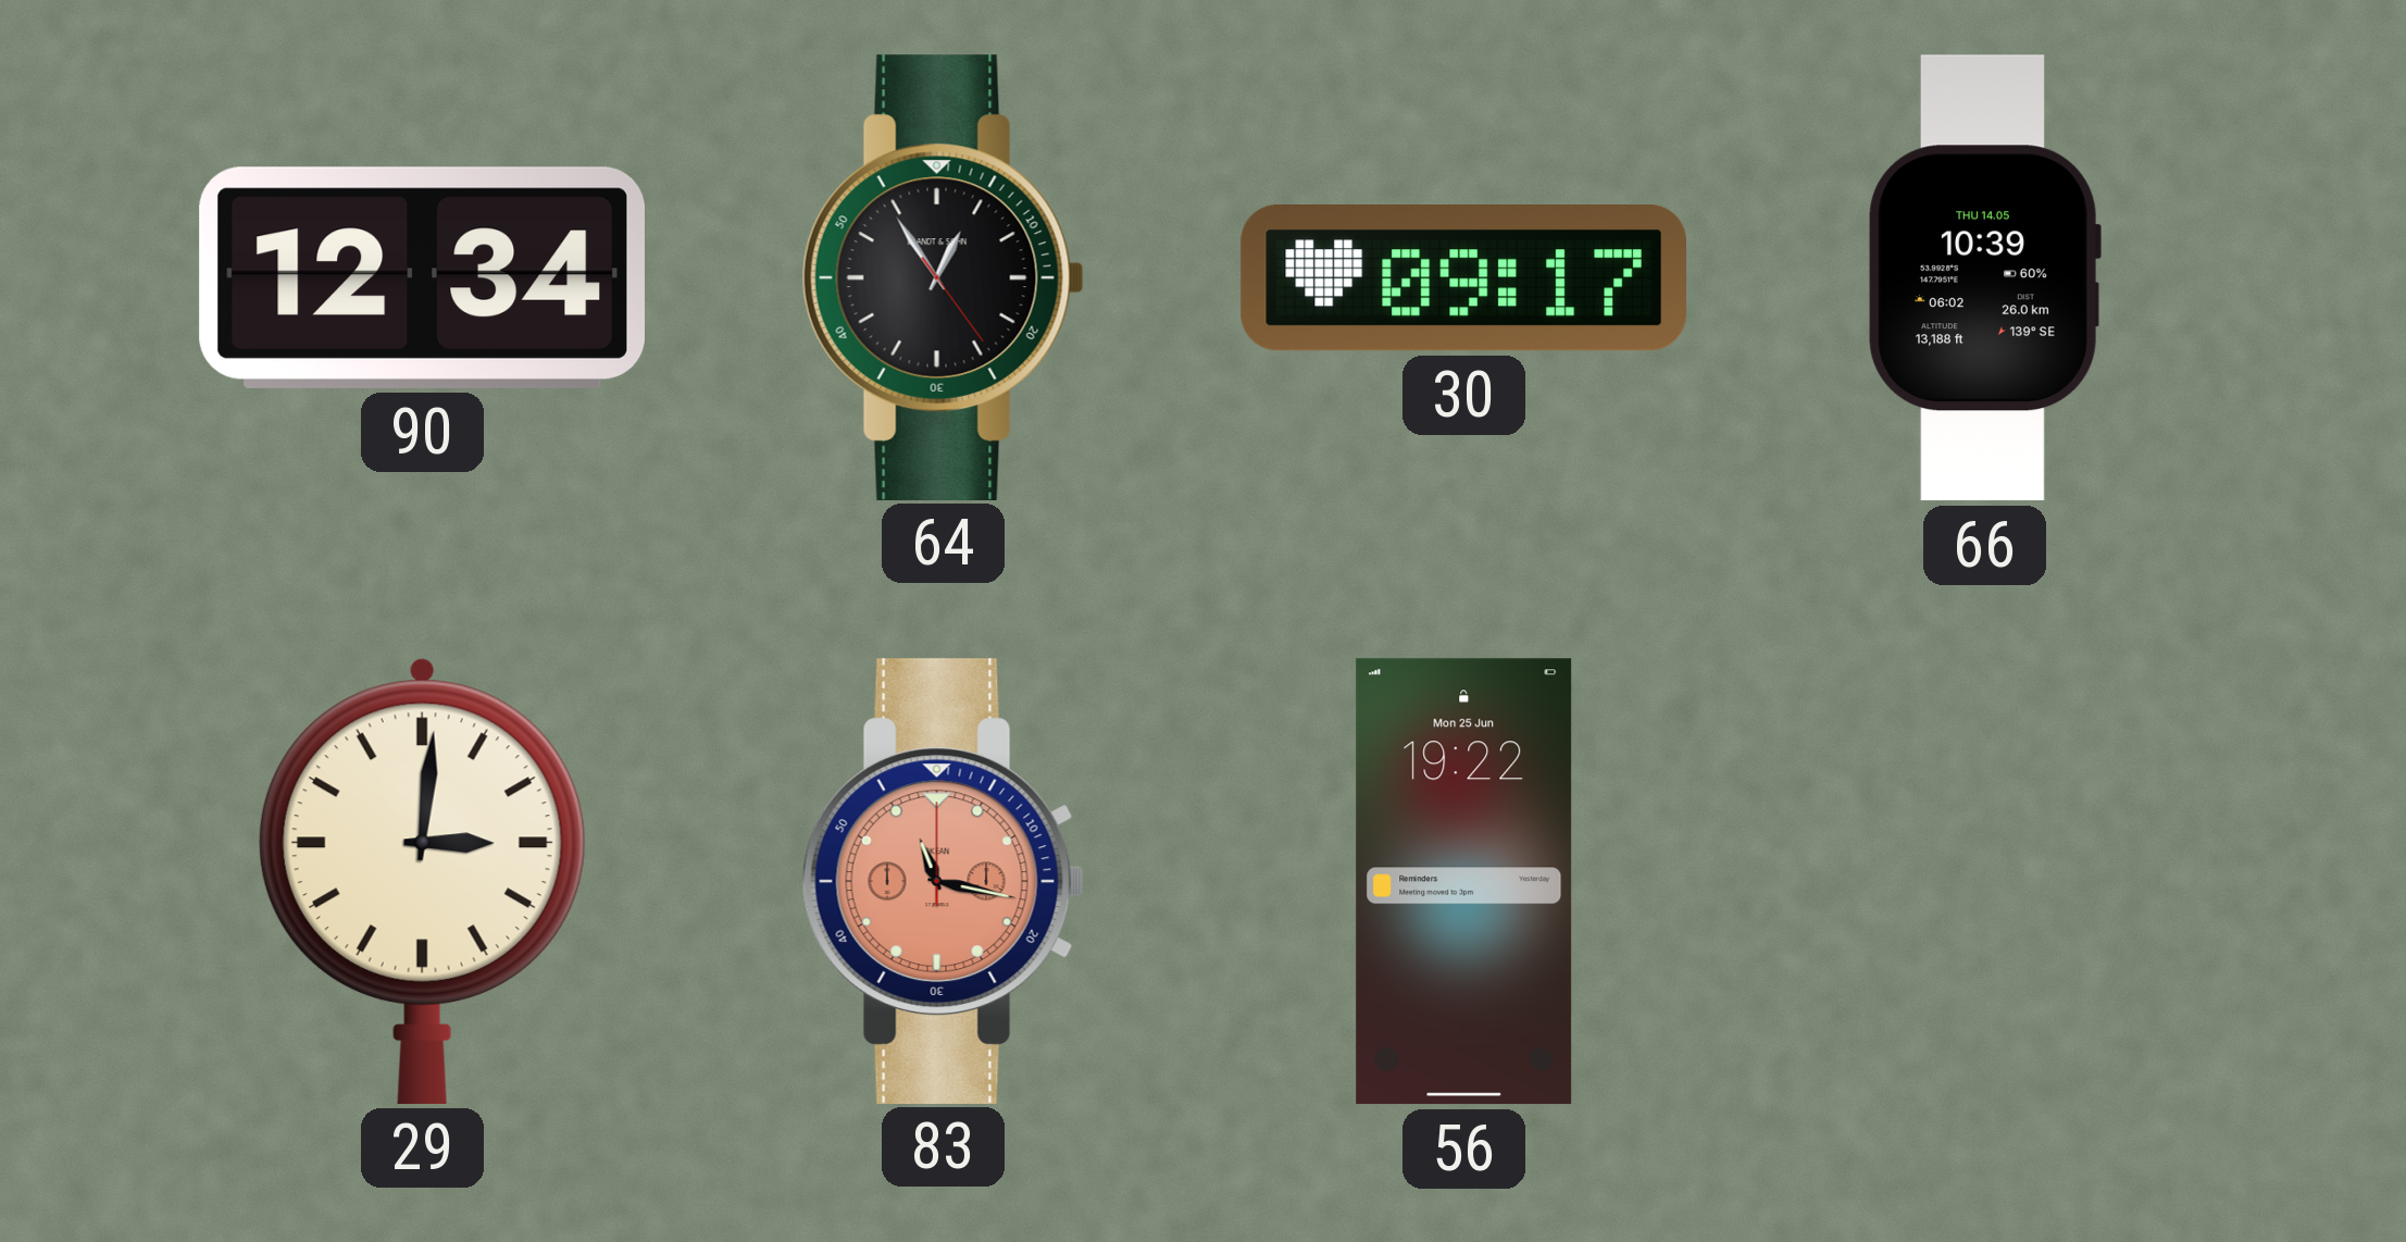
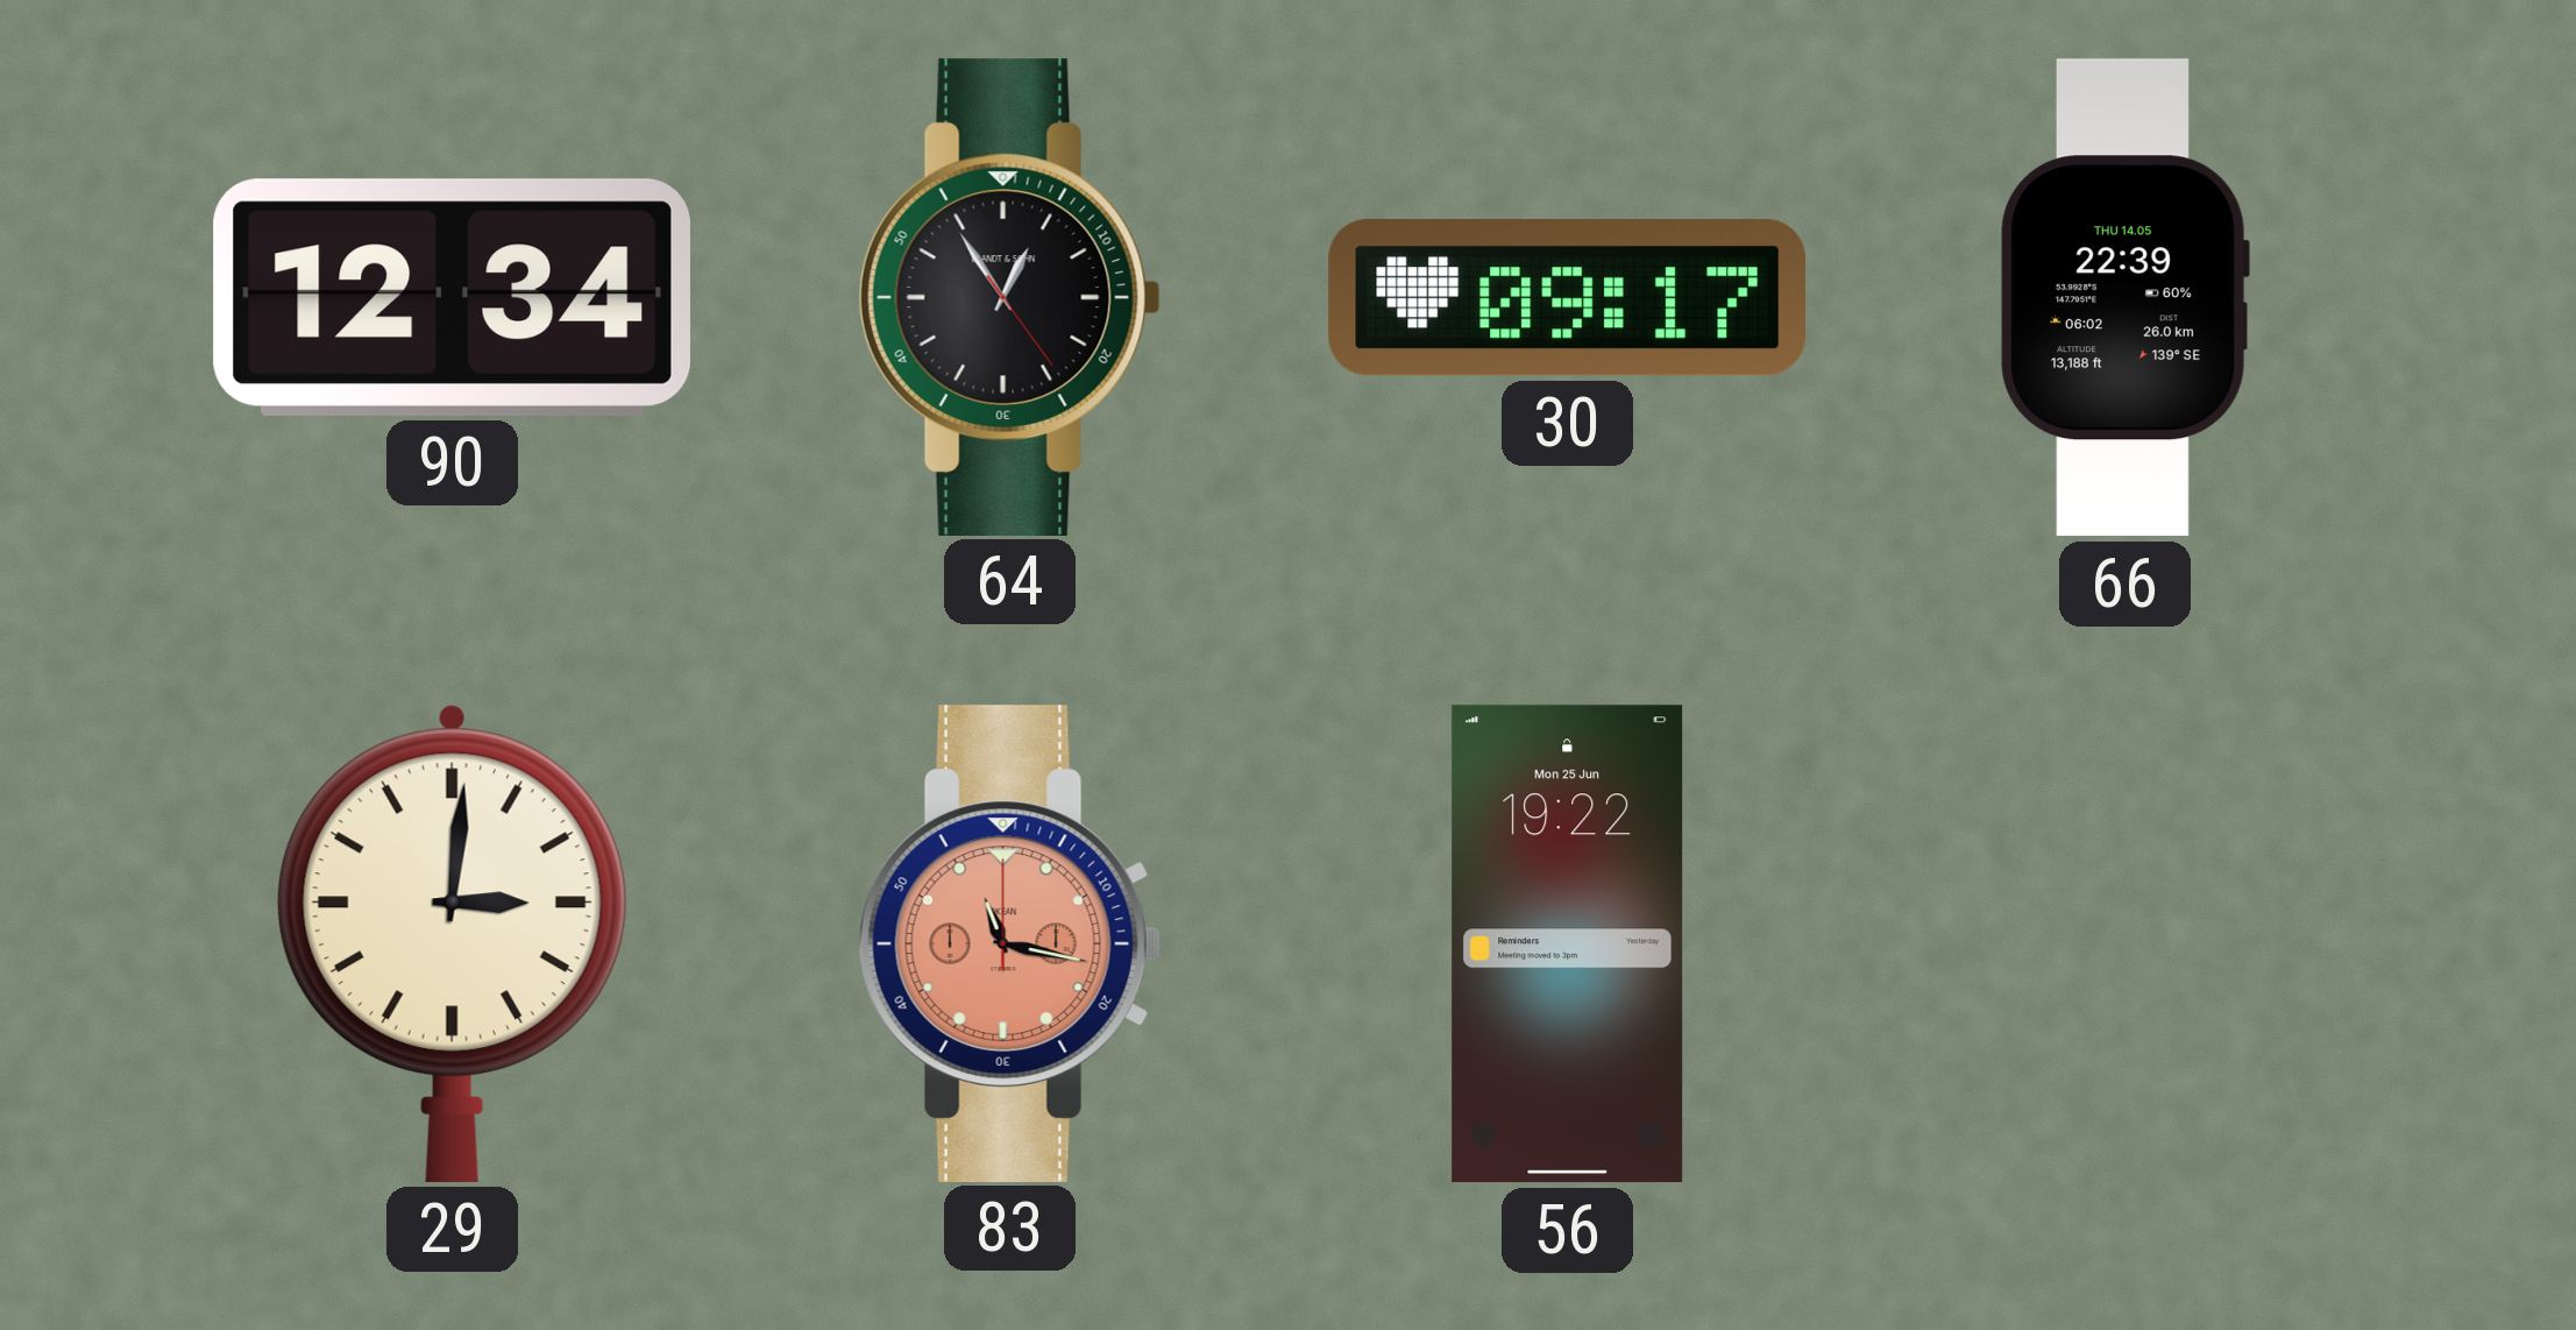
66: 10:39 -> 22:39
